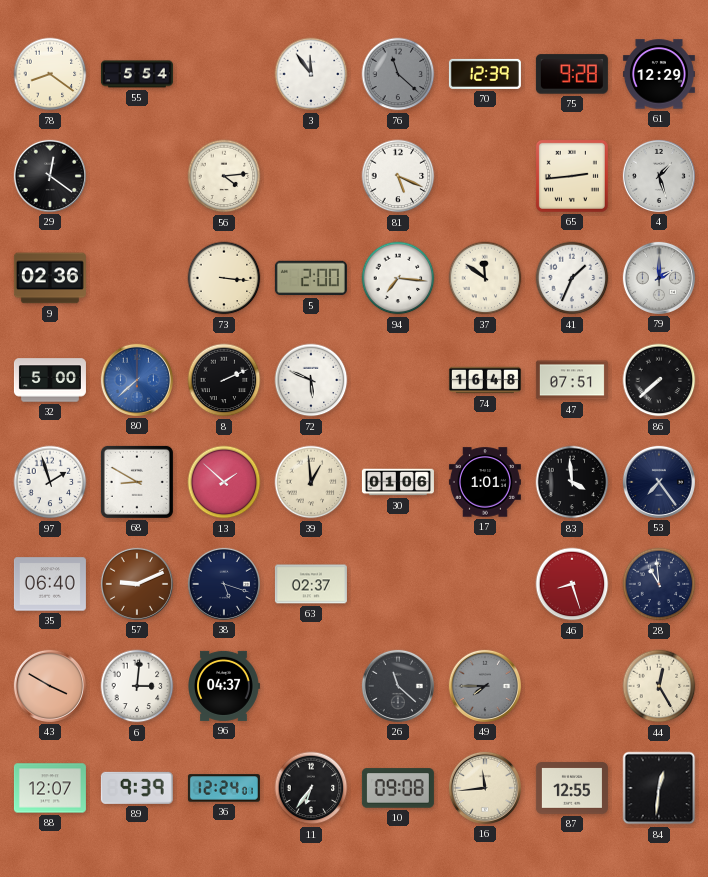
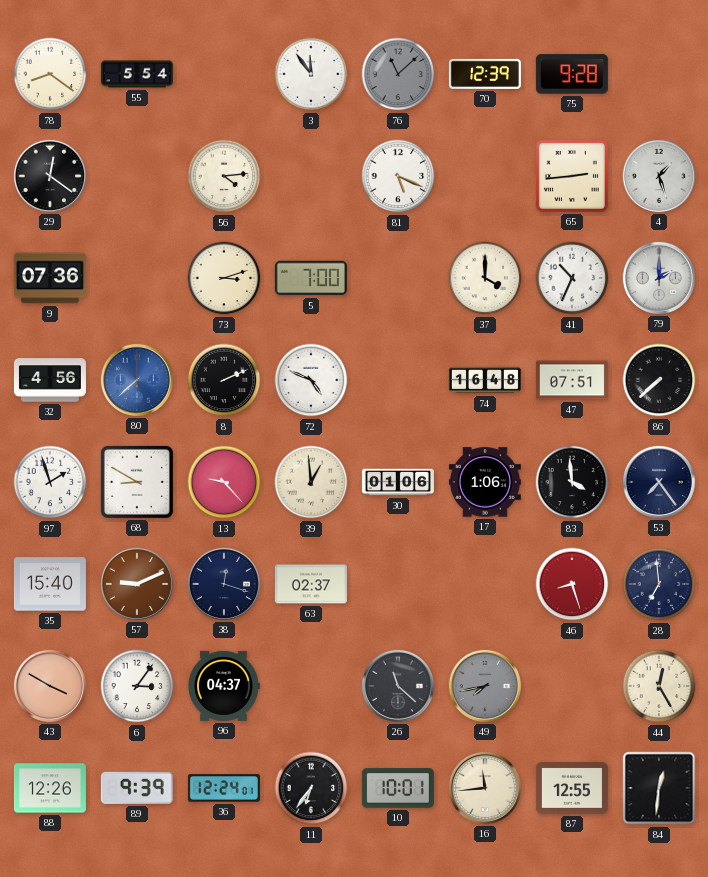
76: 11:22 -> 11:08
61: 12:29 -> none
9: 02:36 -> 07:36
73: 3:16 -> 3:12
5: 2:00 -> 7:00
94: 7:16 -> none
37: 11:51 -> 4:00
41: 1:34 -> 10:34
32: 5:00 -> 4:56
72: 5:49 -> 4:49
13: 1:52 -> 9:23
17: 1:01 -> 1:06
35: 06:40 -> 15:40
38: 5:18 -> 12:18
28: 10:59 -> 6:59
6: 3:01 -> 3:06
49: 7:45 -> 7:43
88: 12:07 -> 12:26
10: 09:08 -> 10:01
